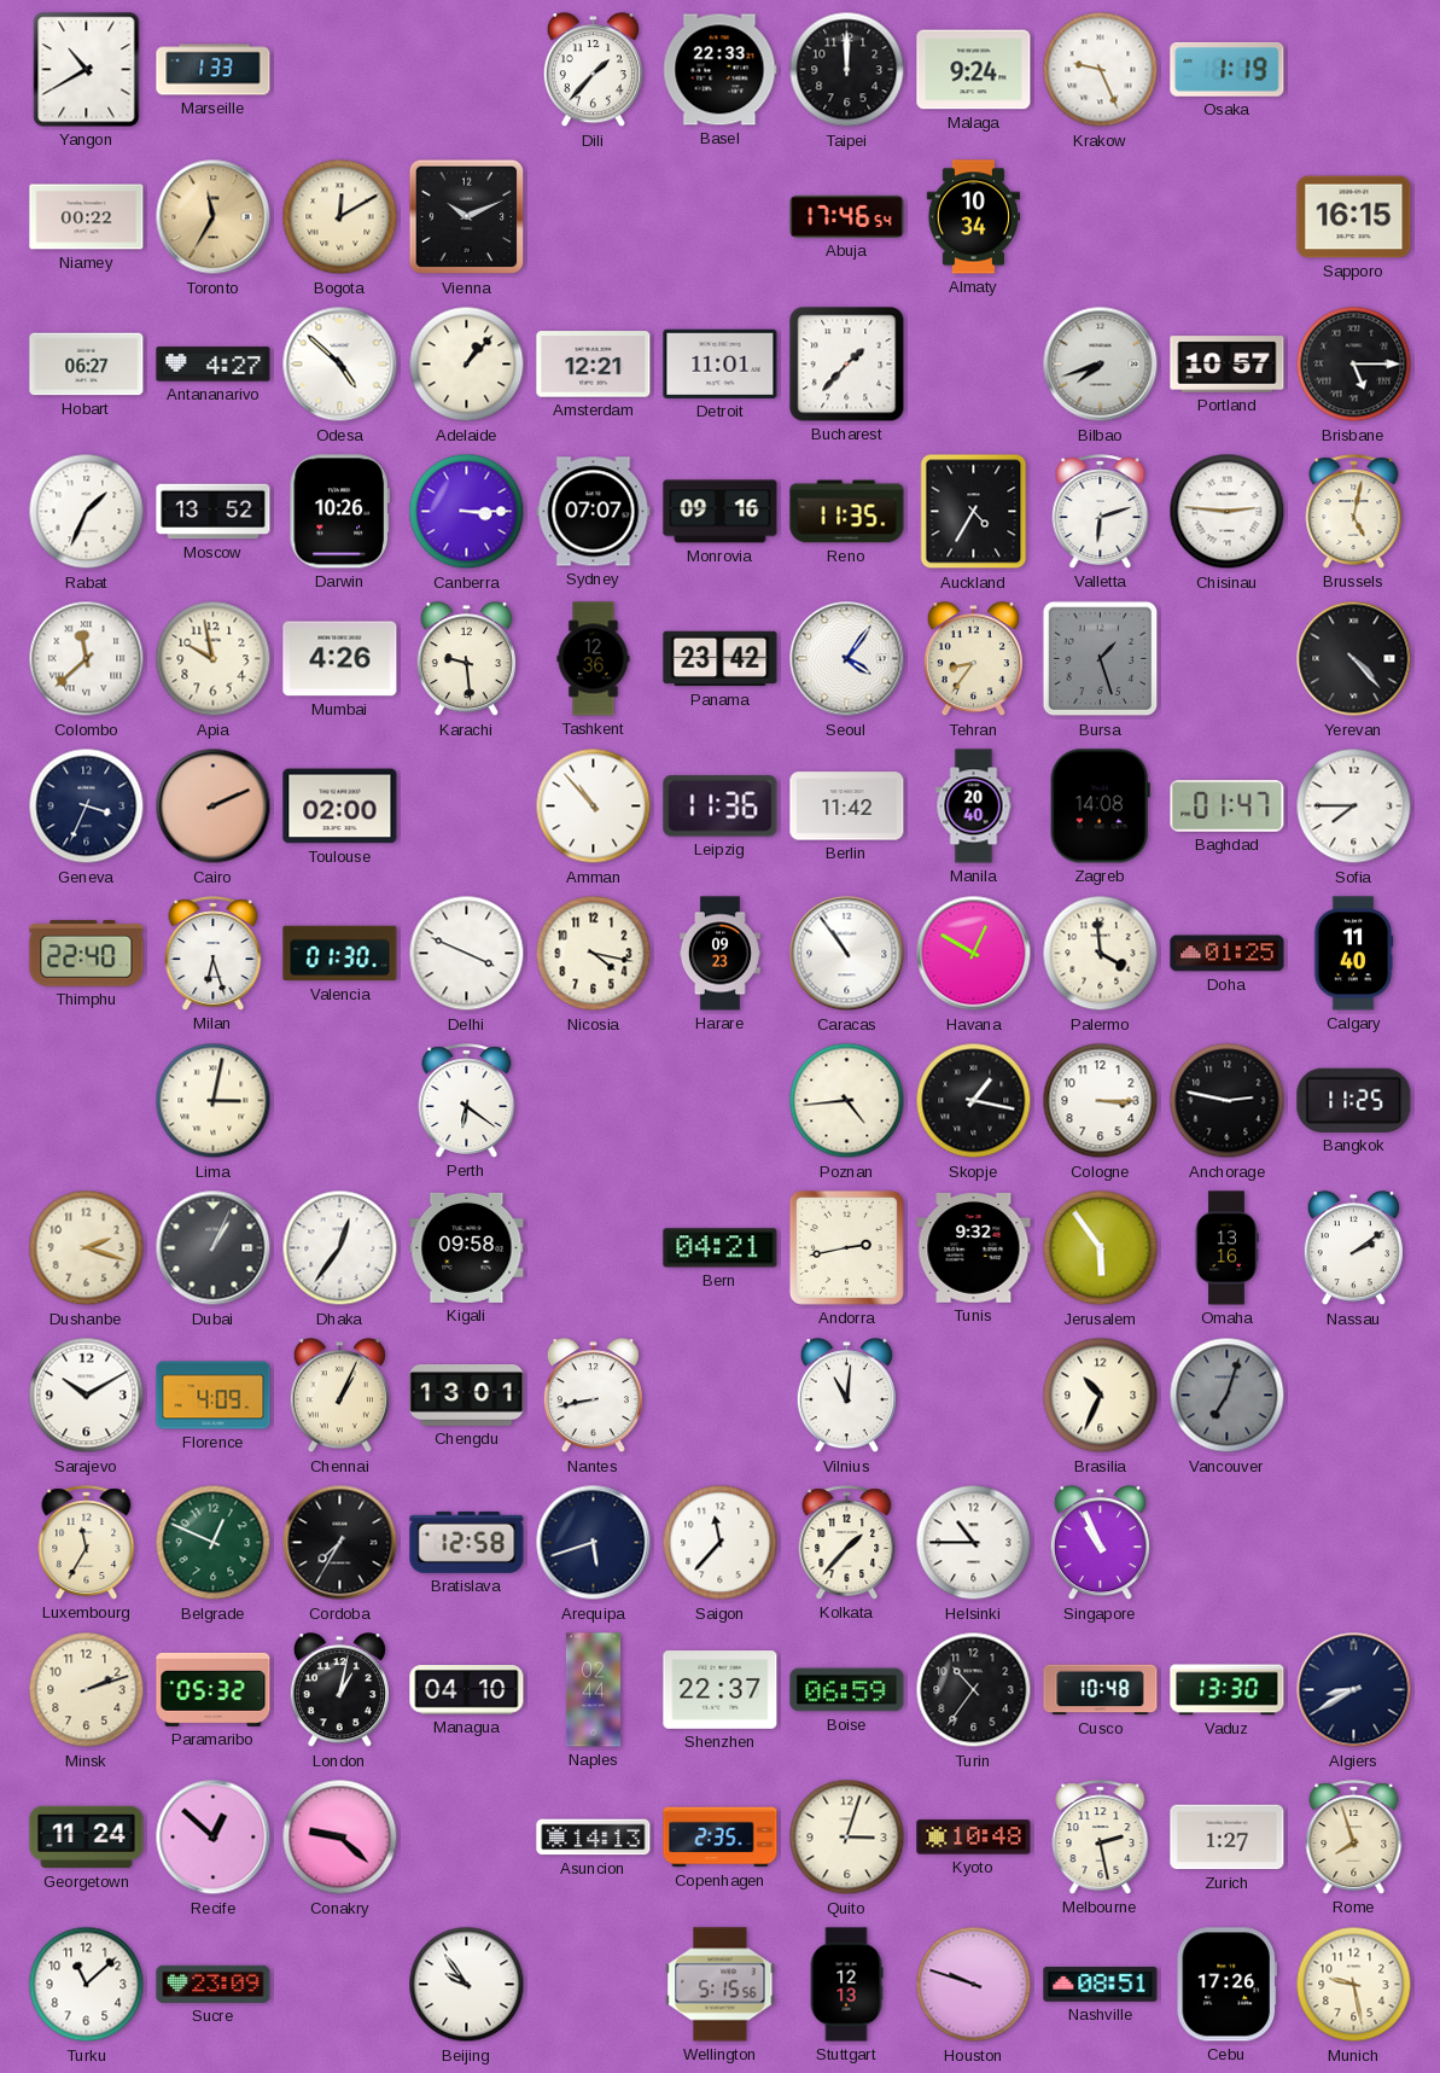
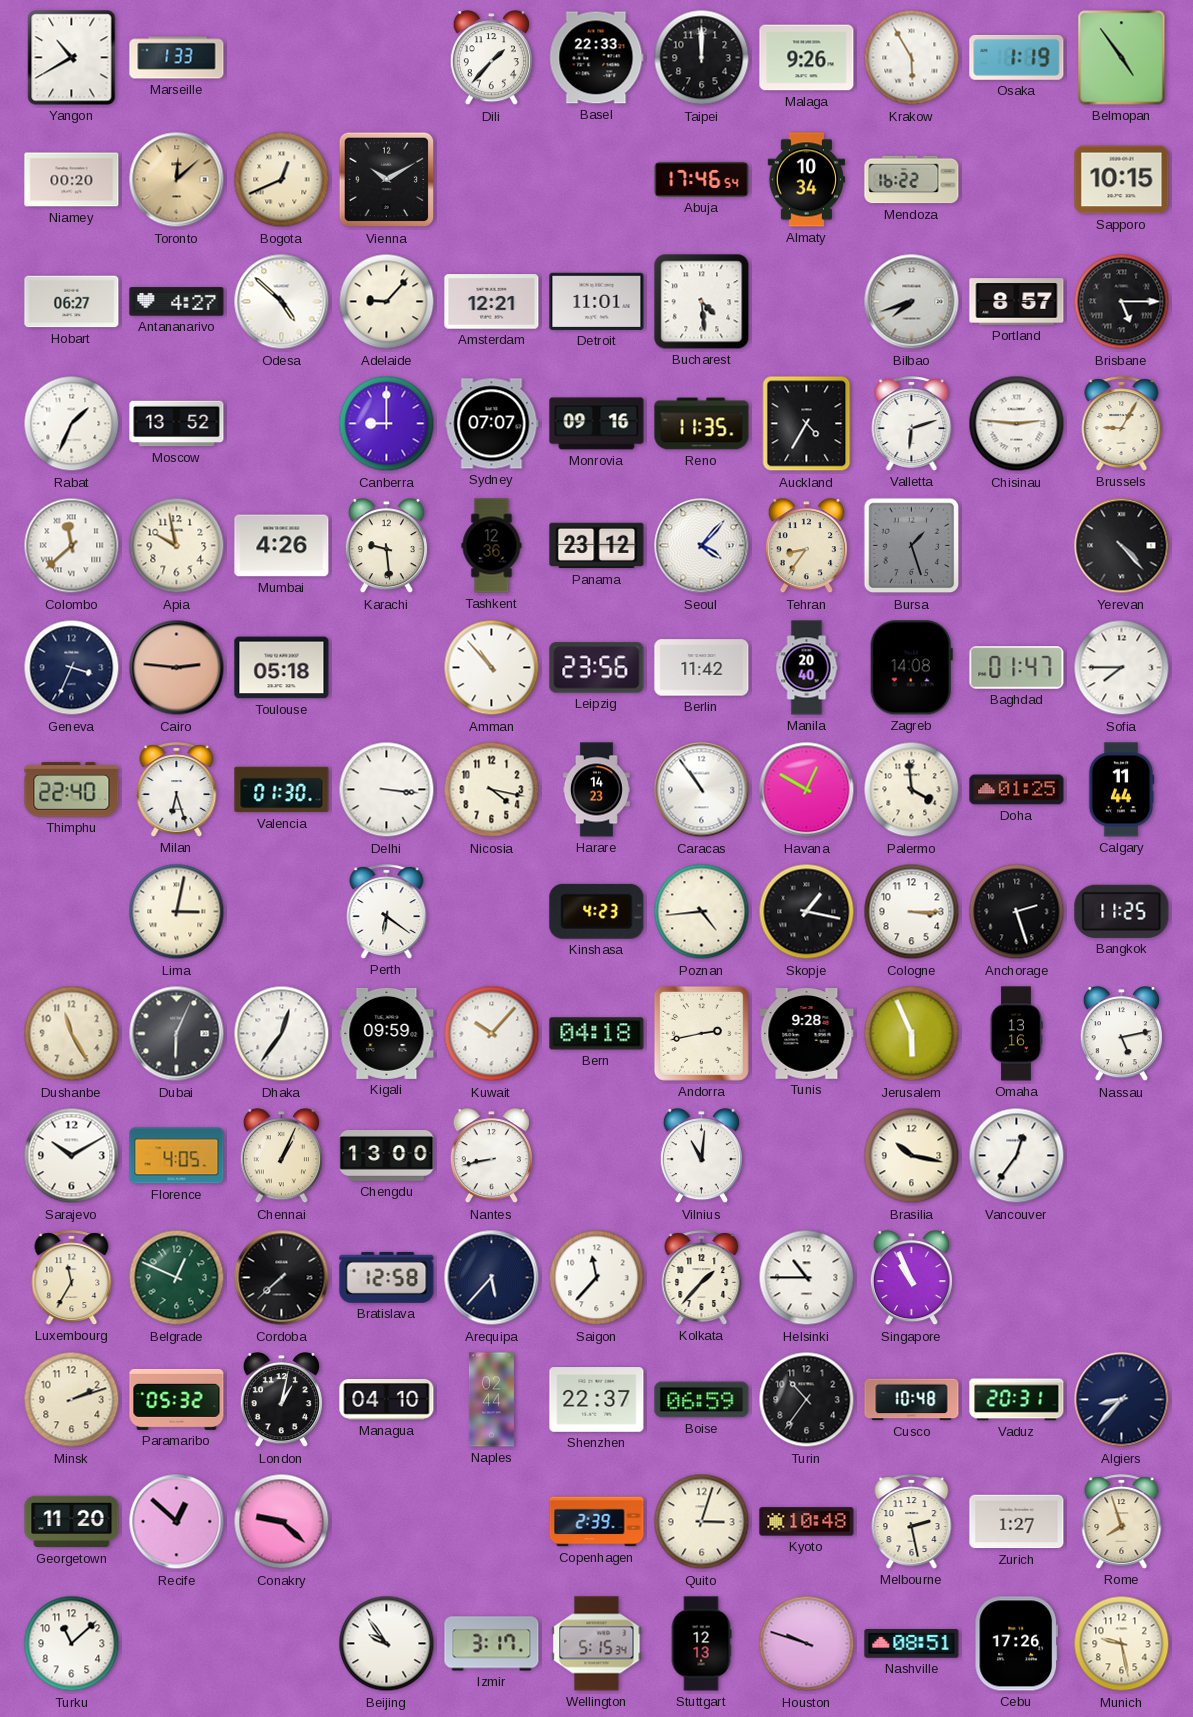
Malaga: 9:24 -> 9:26
Krakow: 9:26 -> 5:55
Belmopan: none -> 4:54
Niamey: 00:22 -> 00:20
Toronto: 11:35 -> 12:08
Bogota: 12:10 -> 12:41
Vienna: 10:11 -> 10:10
Mendoza: none -> 16:22
Sapporo: 16:15 -> 10:15
Adelaide: 1:07 -> 9:07
Bucharest: 1:37 -> 4:29
Portland: 10:57 -> 8:57
Darwin: 10:26 -> none
Canberra: 3:15 -> 9:00
Brussels: 5:02 -> 9:05
Panama: 23:42 -> 23:12
Seoul: 4:06 -> 4:07
Cairo: 2:11 -> 2:46
Toulouse: 02:00 -> 05:18
Leipzig: 11:36 -> 23:56
Delhi: 3:49 -> 3:16
Harare: 09:23 -> 14:23
Calgary: 11:40 -> 11:44
Kinshasa: none -> 4:23
Anchorage: 2:47 -> 2:27
Dushanbe: 2:18 -> 11:25
Dubai: 1:04 -> 6:04
Kigali: 09:58 -> 09:59
Kuwait: none -> 10:07
Bern: 04:21 -> 04:18
Tunis: 9:32 -> 9:28
Jerusalem: 5:54 -> 5:56
Nassau: 2:09 -> 5:13
Florence: 4:09 -> 4:05
Chengdu: 13:01 -> 13:00
Brasilia: 10:34 -> 10:17
Vancouver: 7:03 -> 12:36
Vancouver dial: grey -> white
Cordoba: 7:35 -> 7:38
Arequipa: 5:42 -> 5:37
Vaduz: 13:30 -> 20:31
Algiers: 8:40 -> 8:37
Georgetown: 11:24 -> 11:20
Asuncion: 14:13 -> none
Copenhagen: 2:35 -> 2:39
Sucre: 23:09 -> none
Izmir: none -> 3:17
Wellington: 5:15:56 -> 5:15:34
